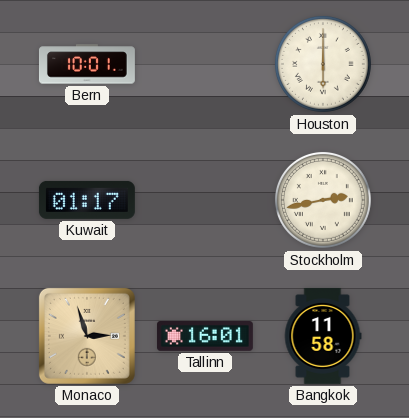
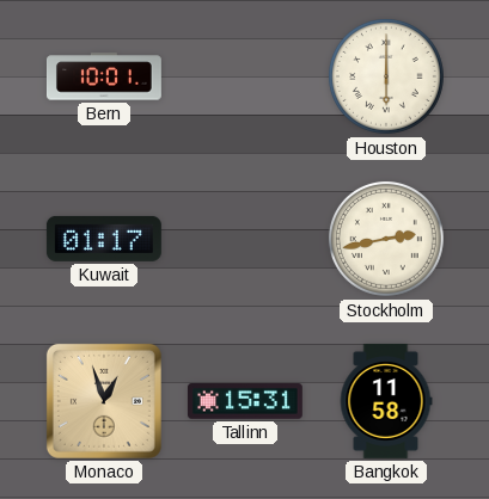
Monaco: 2:57 -> 12:57
Tallinn: 16:01 -> 15:31
